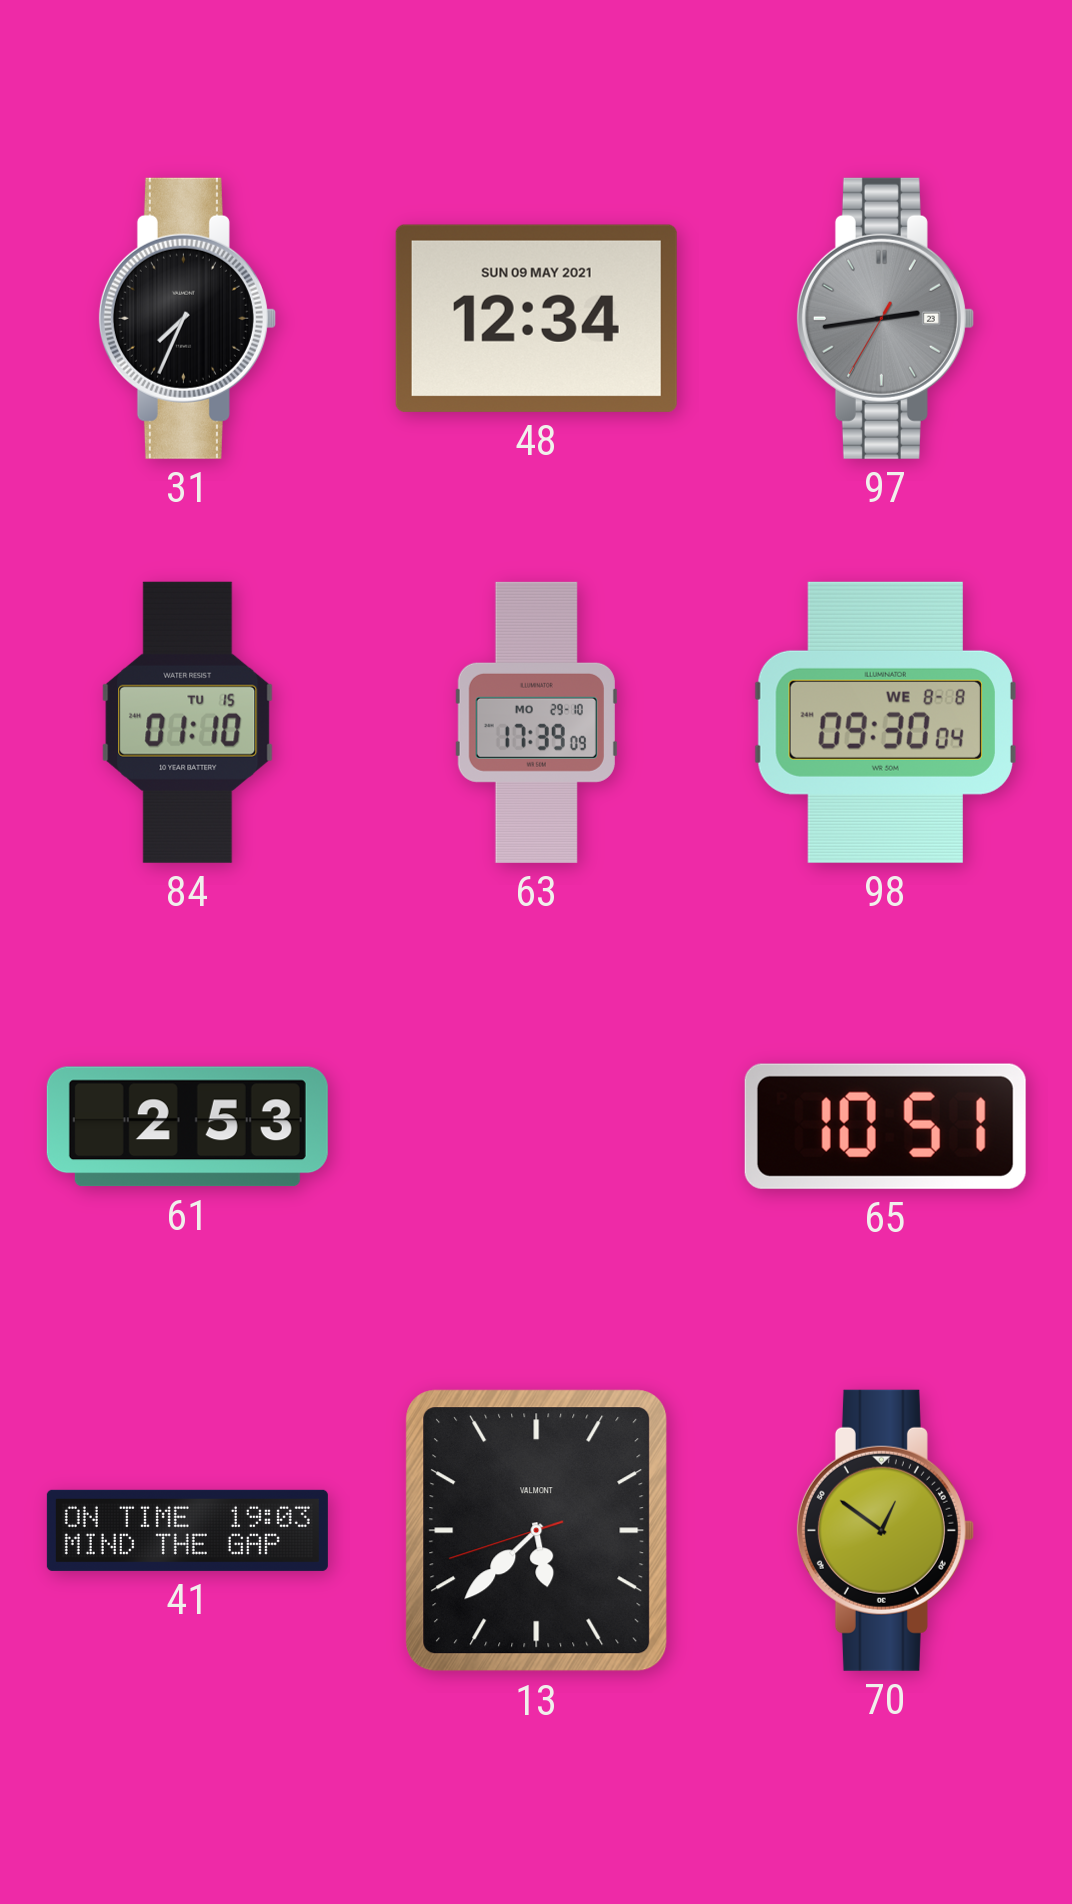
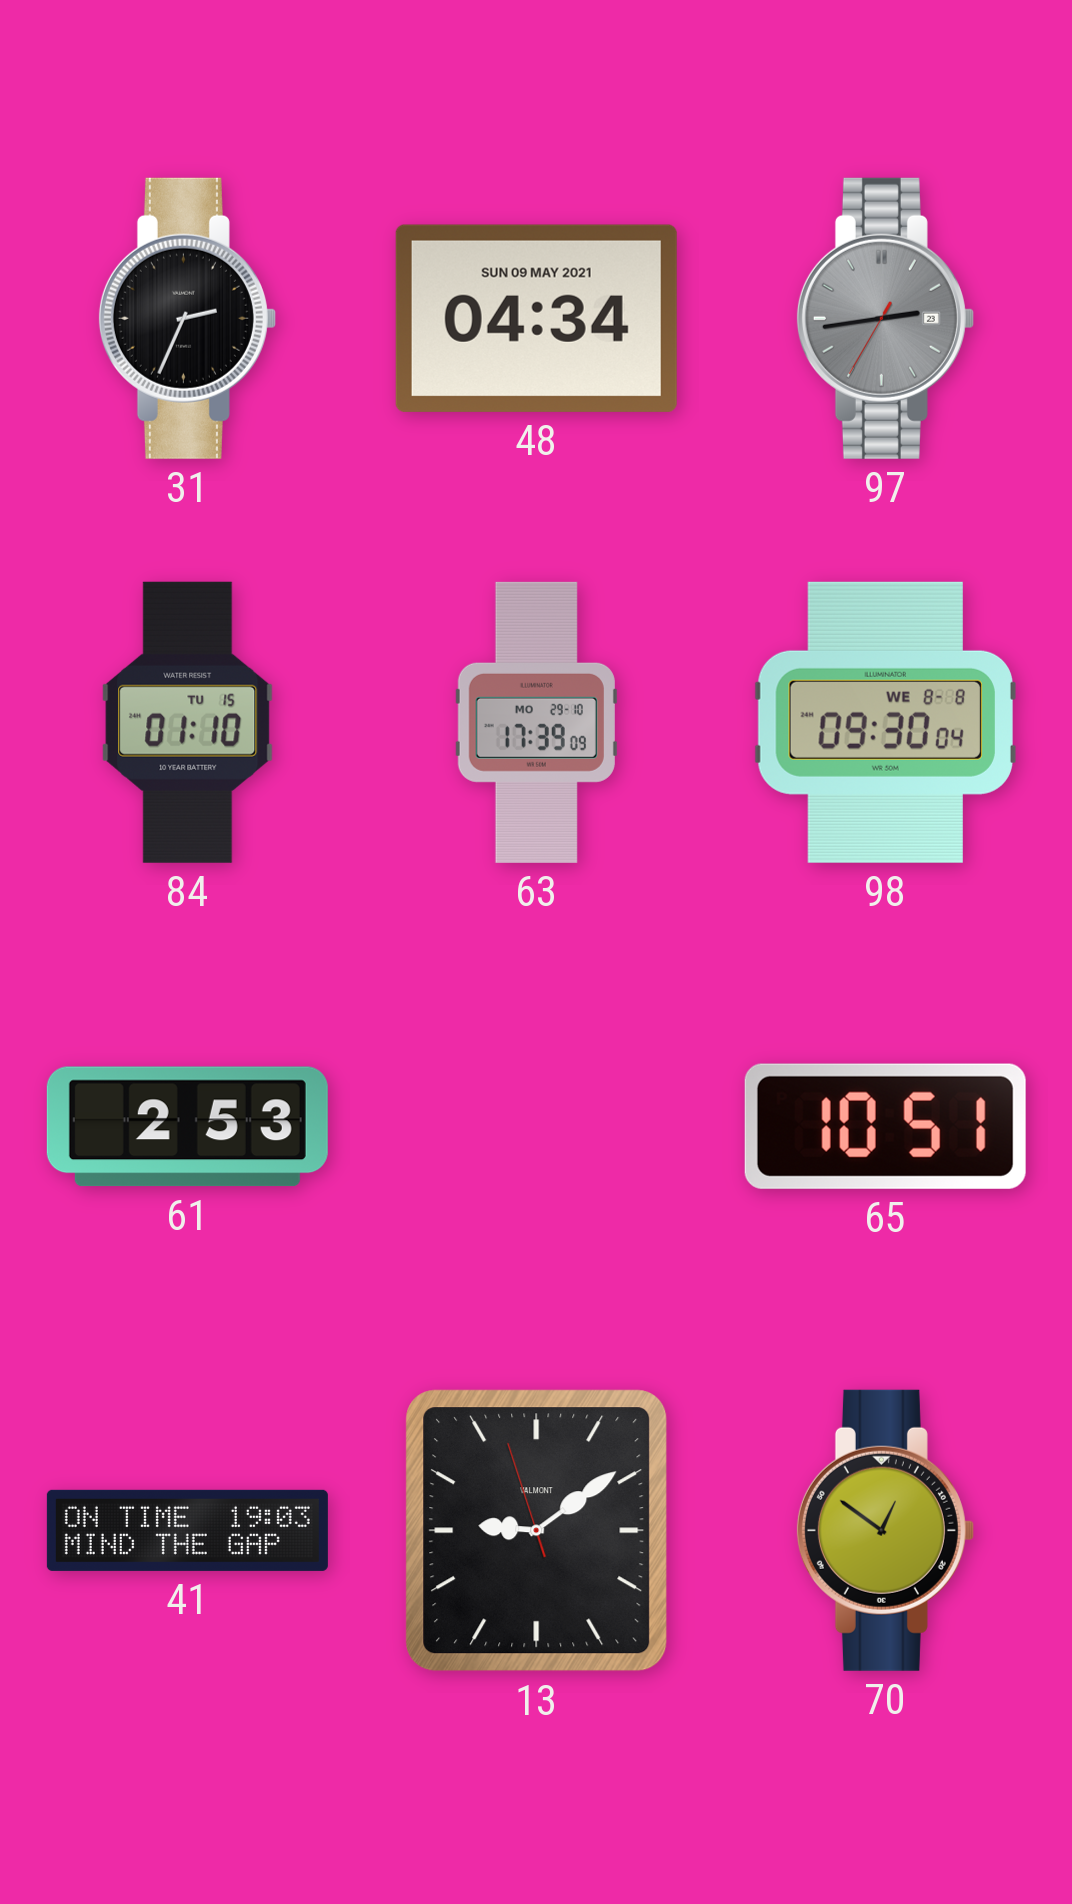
31: 7:34 -> 2:34
48: 12:34 -> 04:34
13: 5:37 -> 9:08
